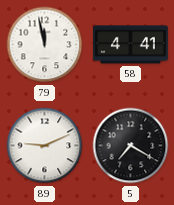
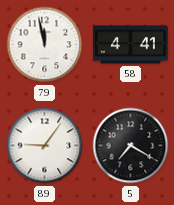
89: 9:11 -> 9:06
